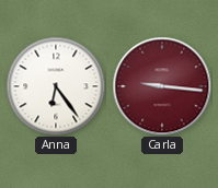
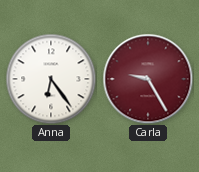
Carla: 9:16 -> 9:25
